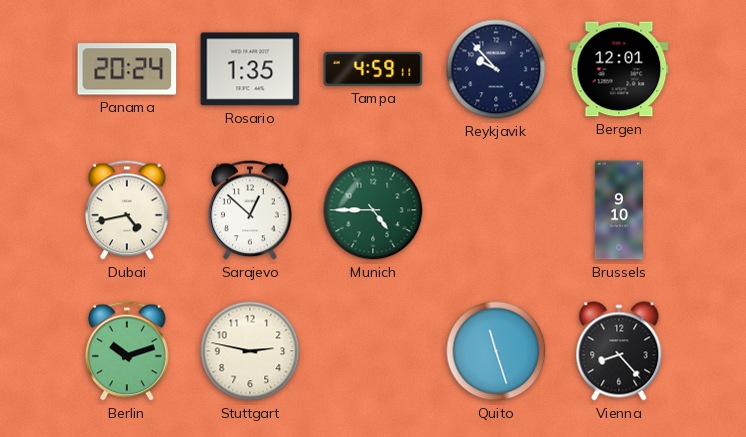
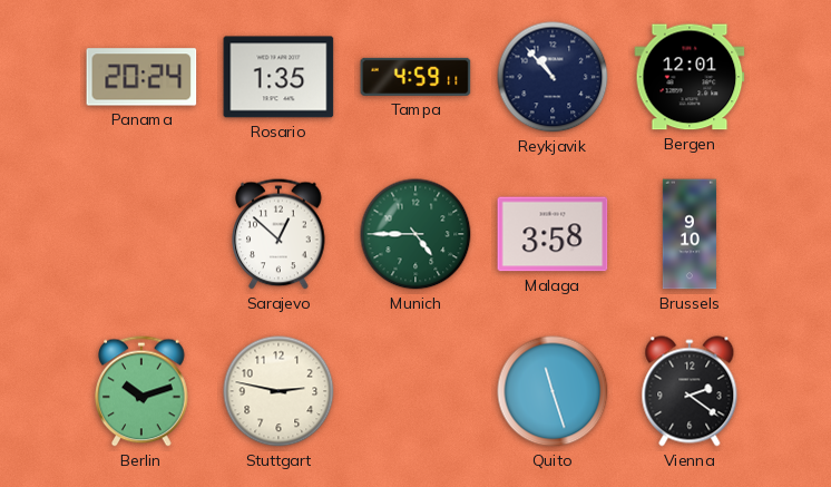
Reykjavik: 9:53 -> 10:53
Dubai: 4:43 -> none
Malaga: none -> 3:58
Vienna: 8:23 -> 2:21
